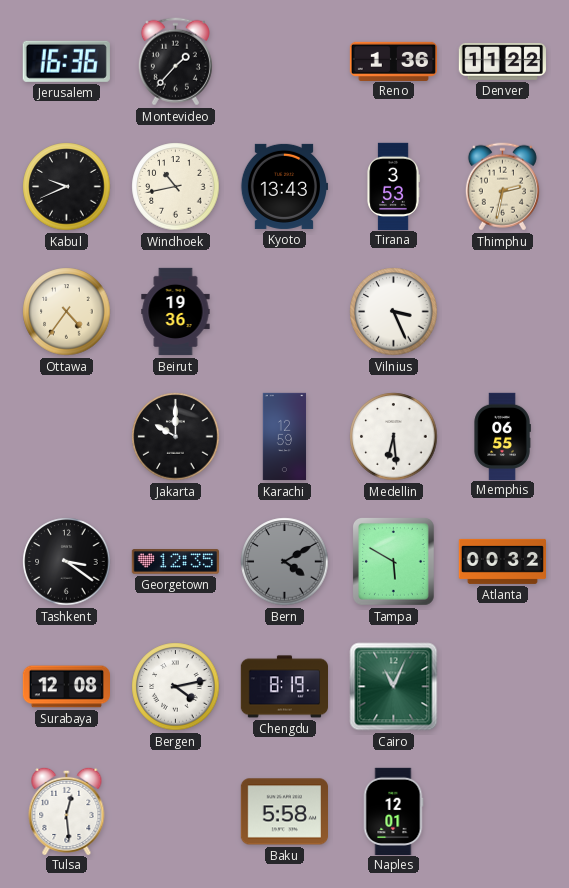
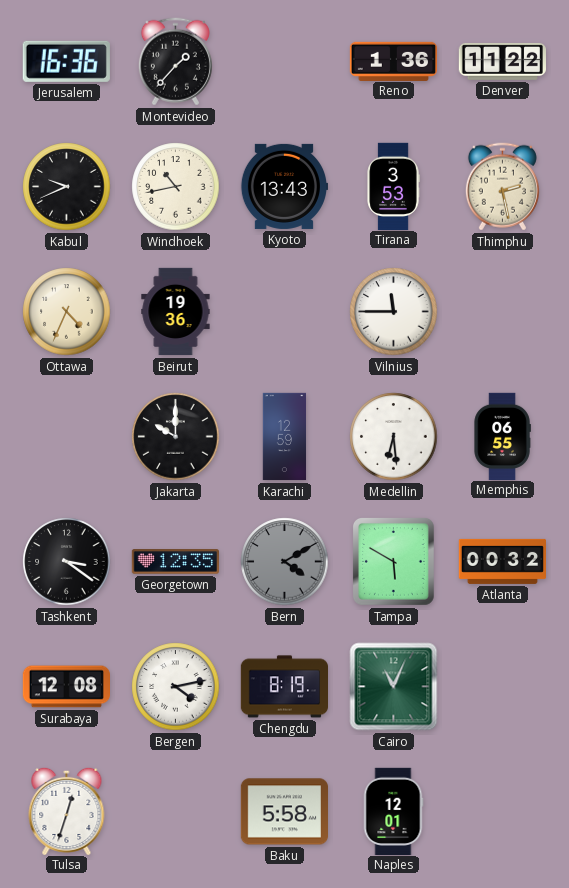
Thimphu: 2:32 -> 2:28
Ottawa: 4:36 -> 4:34
Vilnius: 3:26 -> 11:45
Tulsa: 12:29 -> 12:33
